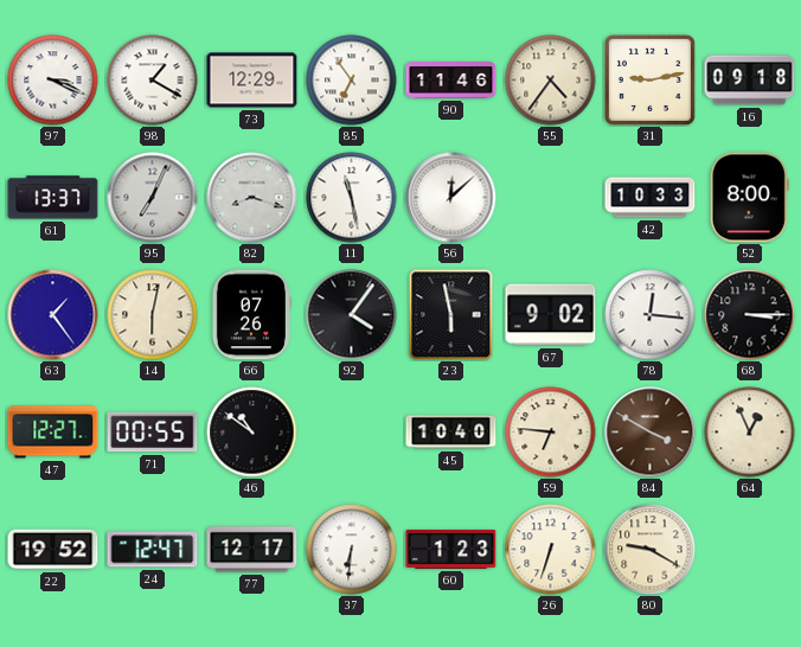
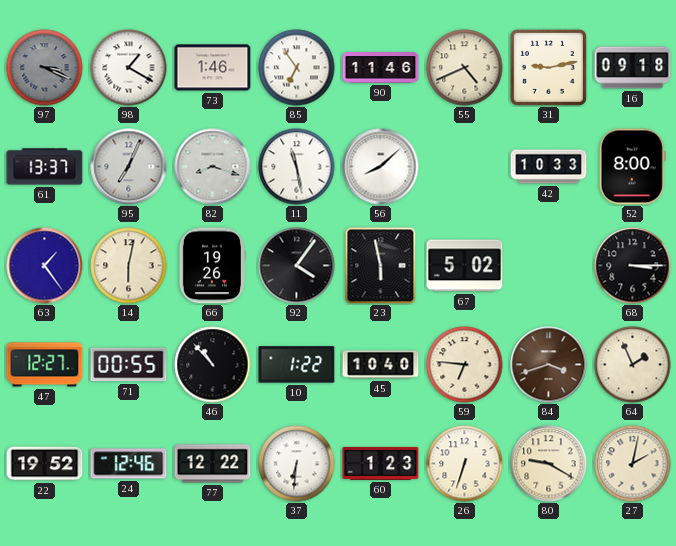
97 dial: white -> grey
73: 12:29 -> 1:46
55: 4:36 -> 4:41
56: 12:08 -> 8:08
66: 07:26 -> 19:26
67: 9:02 -> 5:02
78: 12:16 -> none
46: 10:51 -> 10:53
10: none -> 1:22
84: 3:50 -> 3:42
64: 12:56 -> 1:56
24: 12:47 -> 12:46
77: 12:17 -> 12:22
27: none -> 2:02
